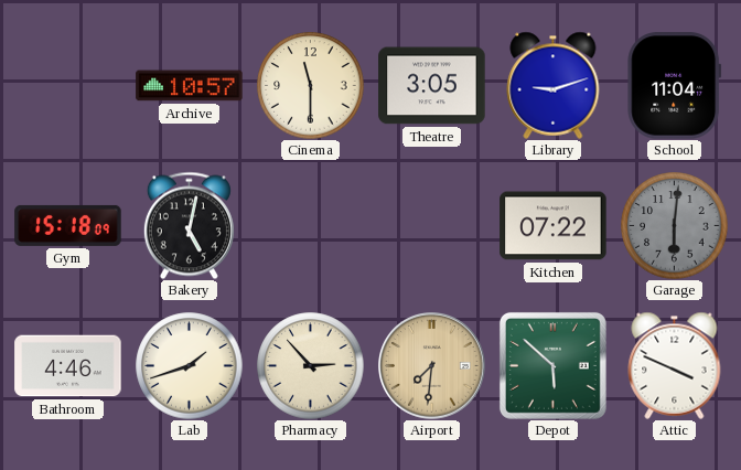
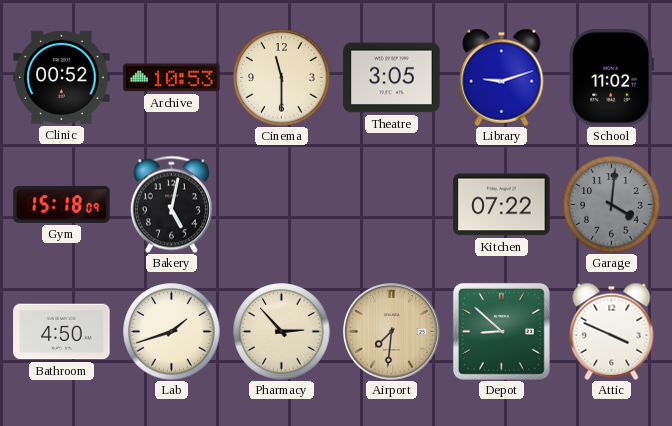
Clinic: none -> 00:52
Archive: 10:57 -> 10:53
School: 11:04 -> 11:02
Garage: 6:01 -> 4:01
Bathroom: 4:46 -> 4:50
Depot: 5:52 -> 8:52
